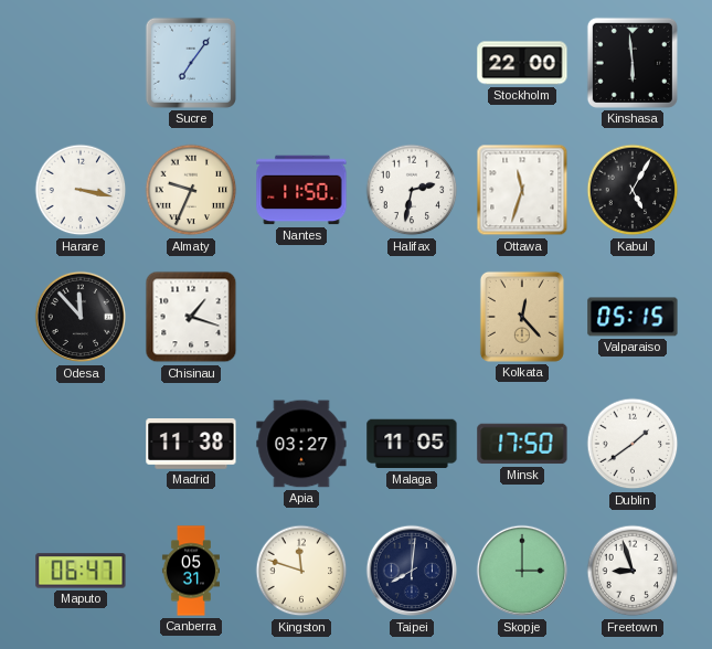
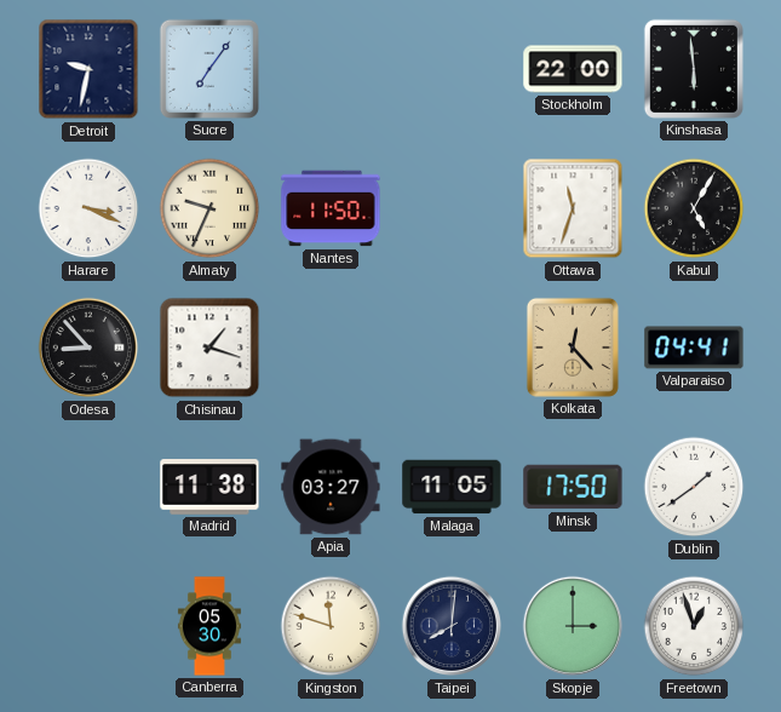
Detroit: none -> 9:32
Harare: 3:17 -> 3:19
Halifax: 2:32 -> none
Odesa: 11:53 -> 8:53
Valparaiso: 05:15 -> 04:41
Maputo: 06:47 -> none
Canberra: 05:31 -> 05:30
Freetown: 8:57 -> 12:57
